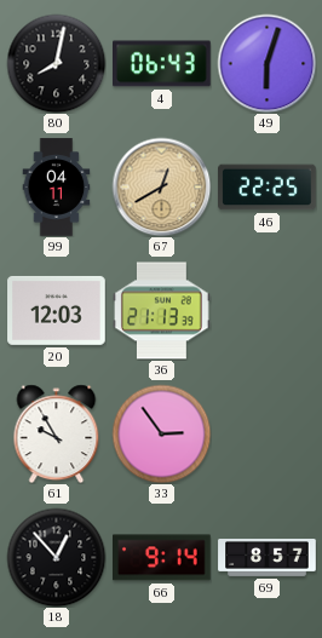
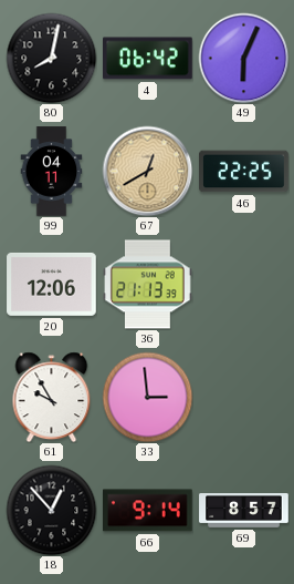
4: 06:43 -> 06:42
49: 6:03 -> 6:04
20: 12:03 -> 12:06
33: 2:54 -> 2:59
